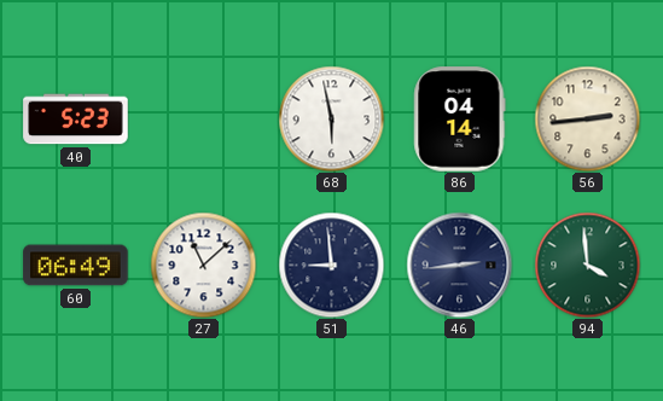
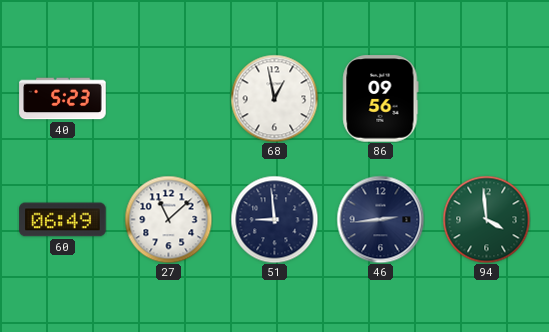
68: 5:58 -> 12:58
86: 04:14 -> 09:56
56: 2:44 -> none
